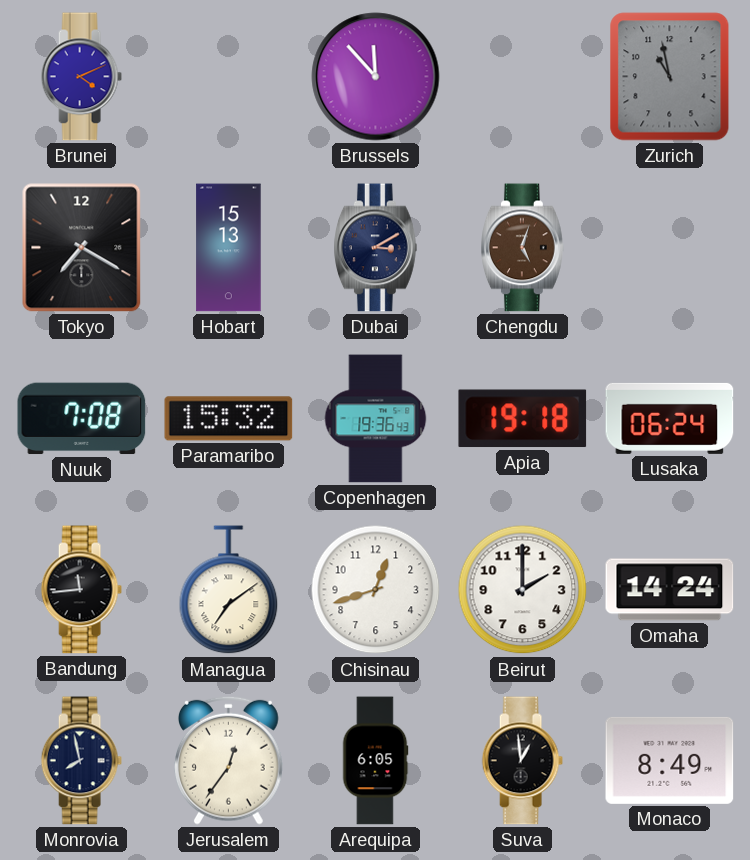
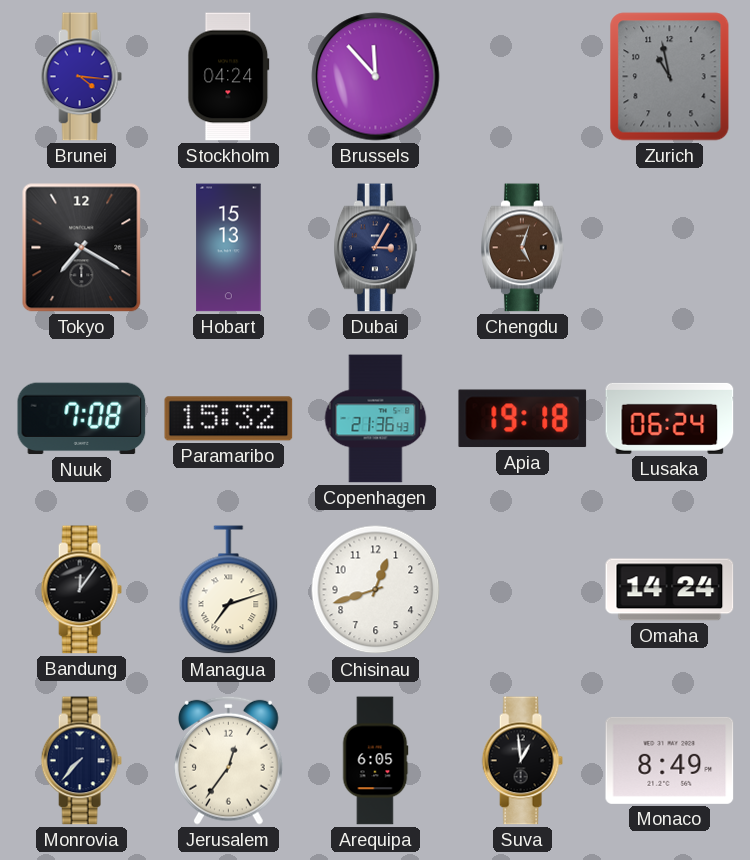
Brunei: 4:11 -> 4:16
Stockholm: none -> 04:24
Dubai: 3:10 -> 3:05
Copenhagen: 19:36 -> 21:36
Bandung: 11:44 -> 12:06
Managua: 7:09 -> 7:12
Beirut: 2:00 -> none
Monrovia: 7:58 -> 7:37
